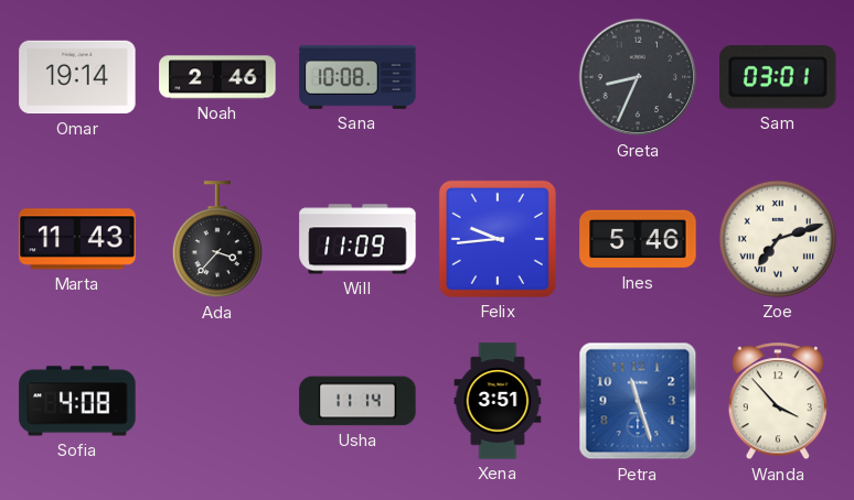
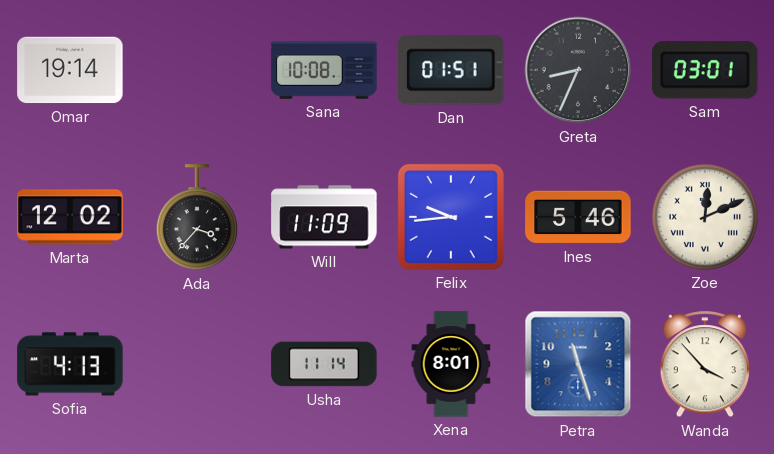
Noah: 2:46 -> none
Dan: none -> 01:51
Marta: 11:43 -> 12:02
Zoe: 7:12 -> 12:11
Sofia: 4:08 -> 4:13
Xena: 3:51 -> 8:01
